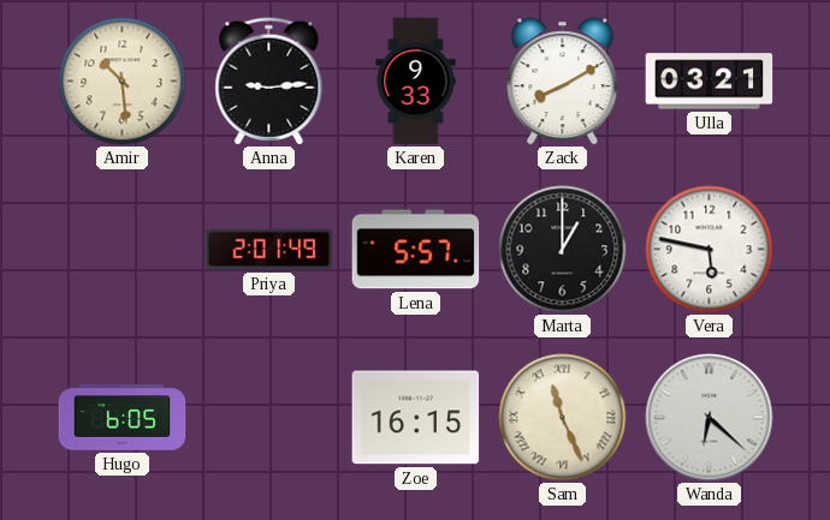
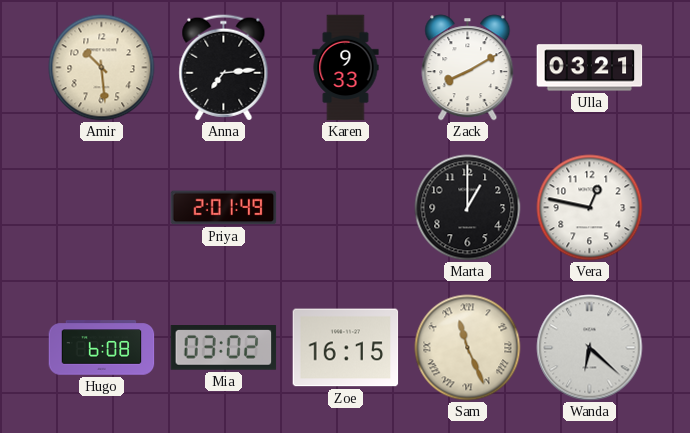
Anna: 9:14 -> 7:14
Lena: 5:57 -> none
Vera: 5:47 -> 12:47
Hugo: 6:05 -> 6:08
Mia: none -> 03:02
